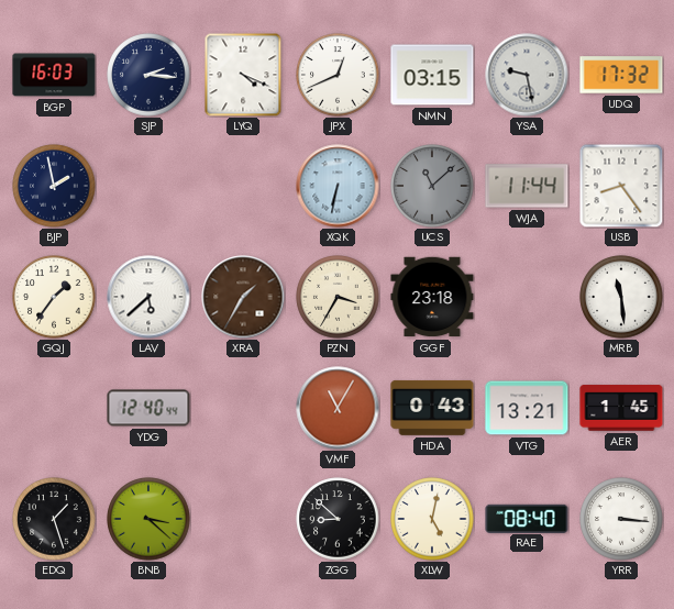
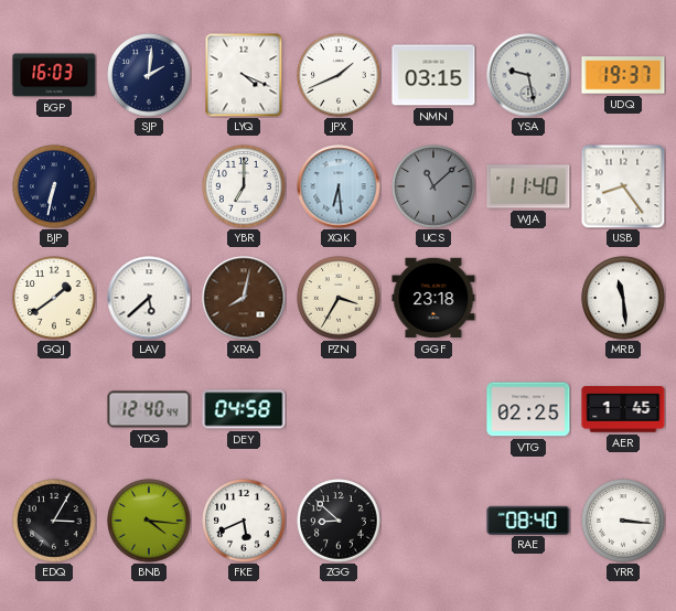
SJP: 2:16 -> 2:01
JPX: 12:41 -> 1:41
UDQ: 17:32 -> 19:37
BJP: 1:58 -> 6:32
YBR: none -> 7:00
XQK: 6:32 -> 6:29
WJA: 11:44 -> 11:40
GQJ: 1:36 -> 1:39
XRA: 1:35 -> 8:02
DEY: none -> 04:58
VMF: 11:05 -> none
HDA: 0:43 -> none
VTG: 13:21 -> 02:25
EDQ: 1:27 -> 3:05
BNB: 3:22 -> 4:16
FKE: none -> 5:41
XLW: 5:02 -> none
